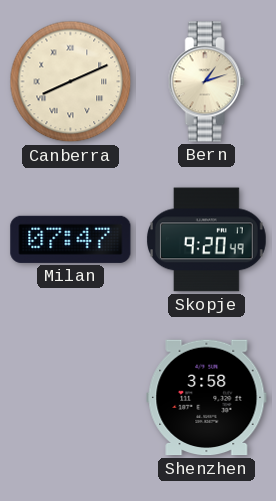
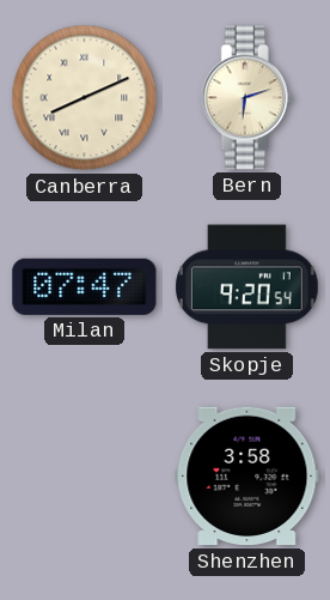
Bern: 1:12 -> 6:12
Skopje: 9:20:49 -> 9:20:54
